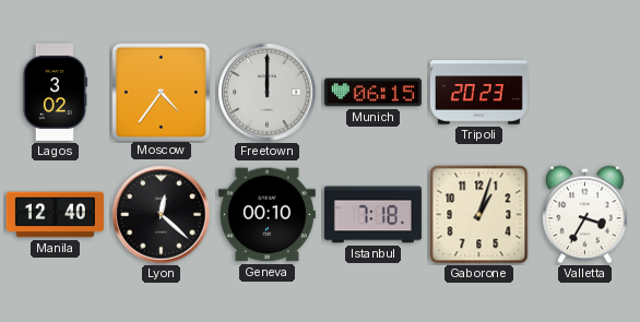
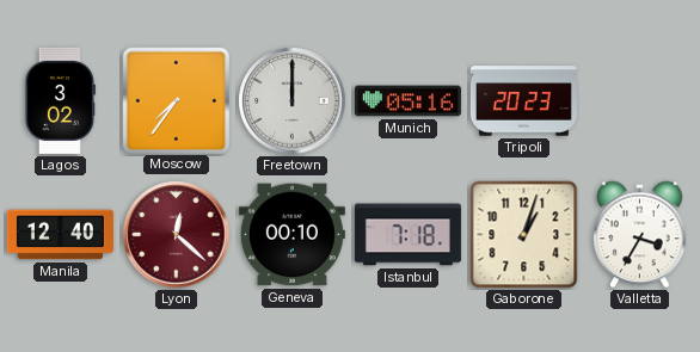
Moscow: 4:36 -> 7:36
Munich: 06:15 -> 05:16
Lyon dial: black -> burgundy
